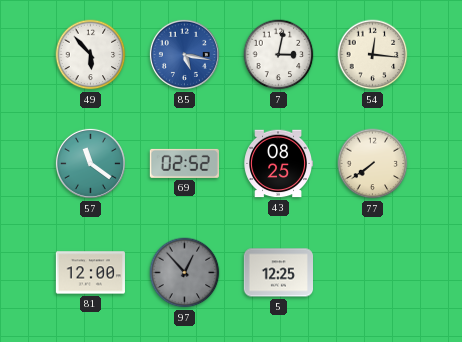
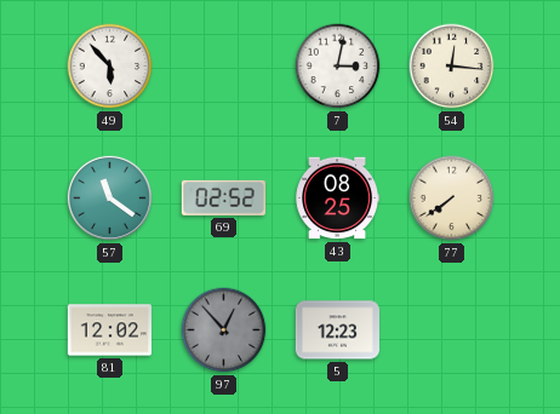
85: 5:17 -> none
81: 12:00 -> 12:02
5: 12:25 -> 12:23
